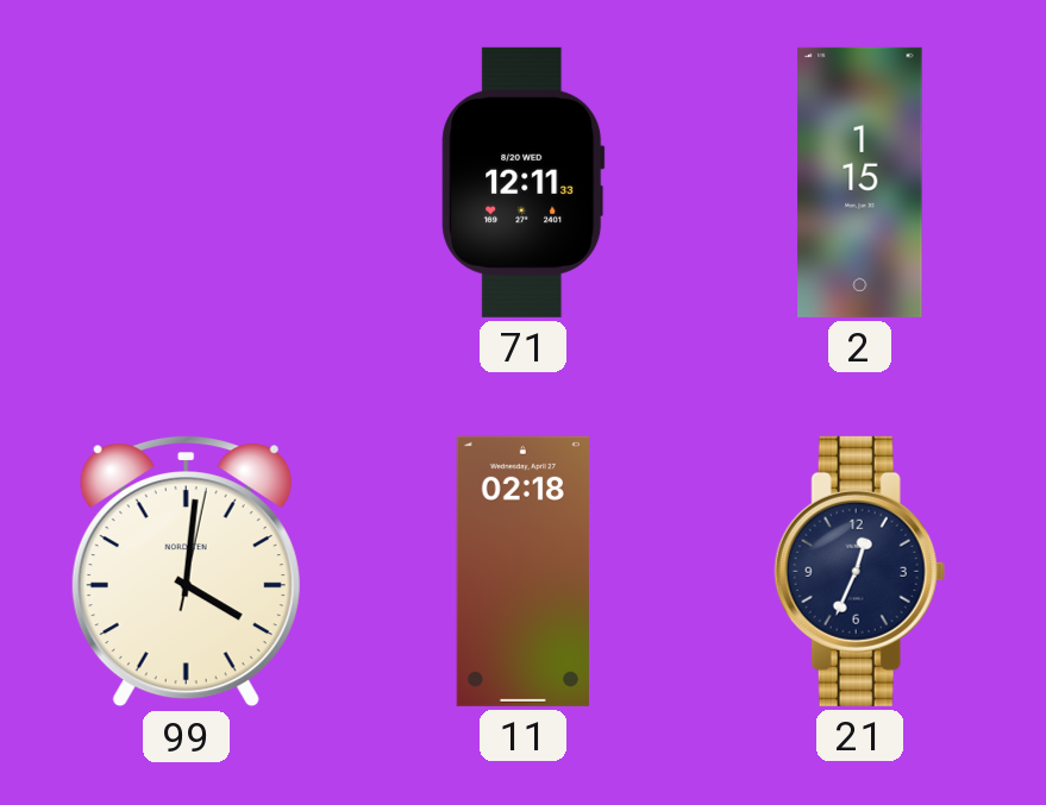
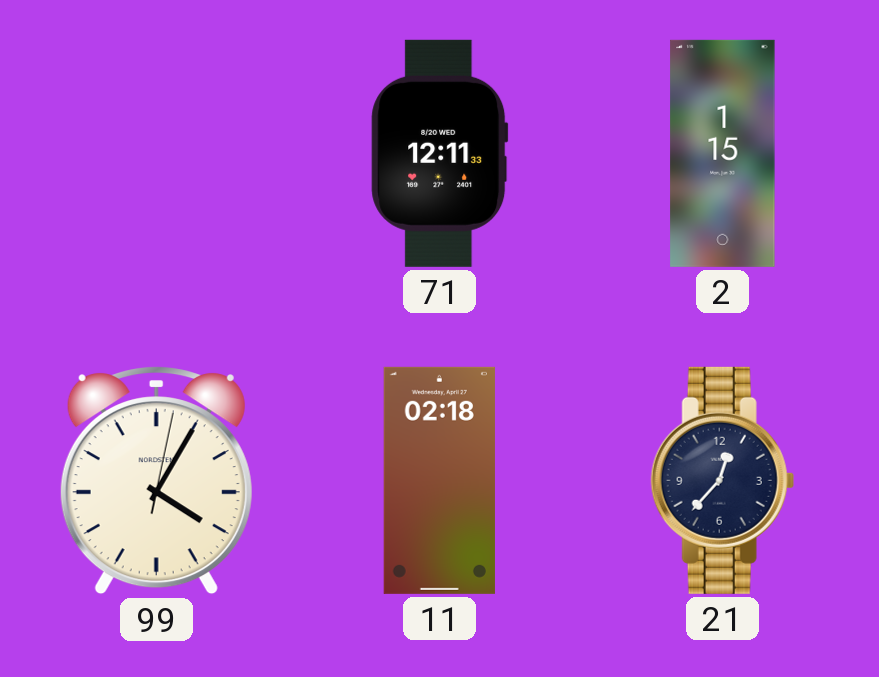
99: 4:01 -> 4:05
21: 12:34 -> 12:37
